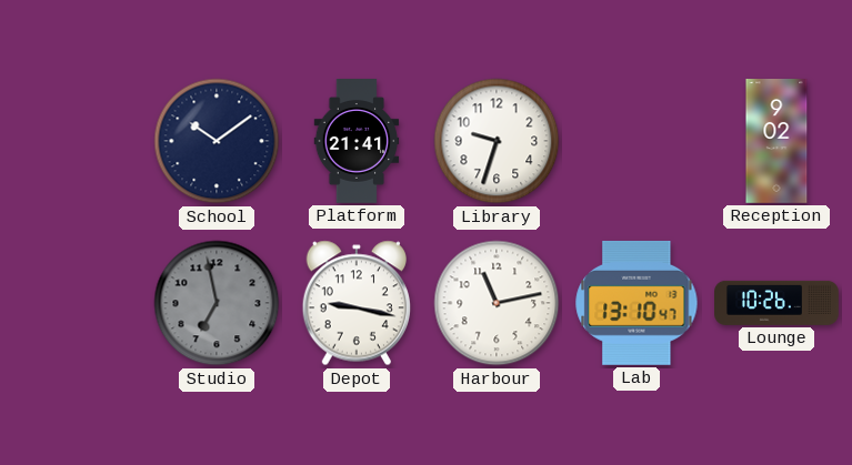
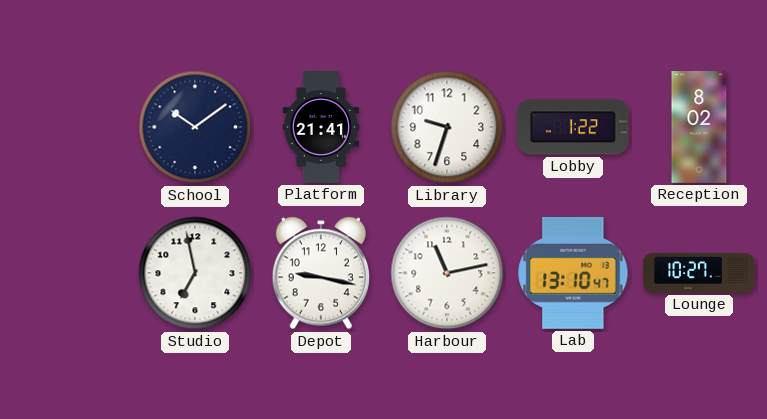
Lobby: none -> 1:22
Reception: 9:02 -> 8:02
Studio dial: grey -> white
Lounge: 10:26 -> 10:27
